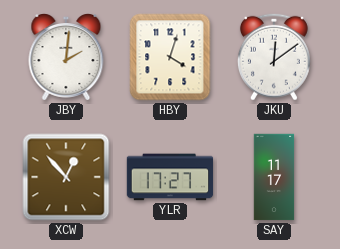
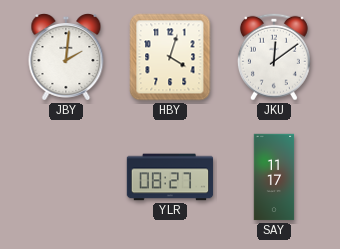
XCW: 12:53 -> none
YLR: 17:27 -> 08:27
